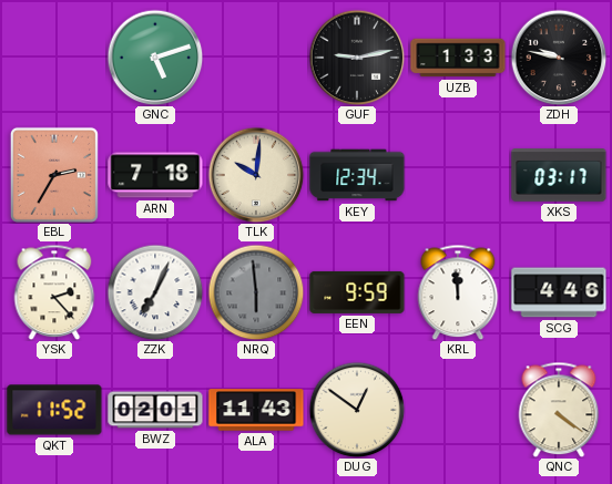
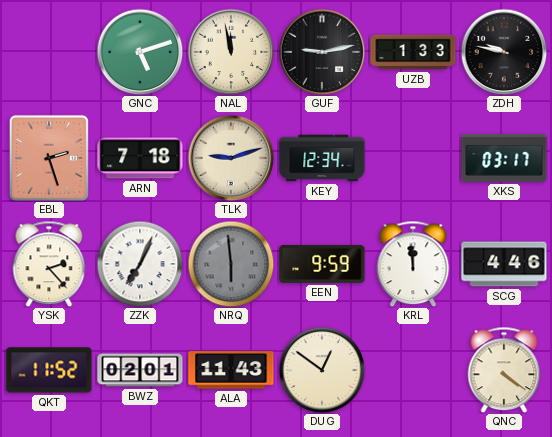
NAL: none -> 11:58
EBL: 2:35 -> 2:27
TLK: 10:01 -> 9:12
